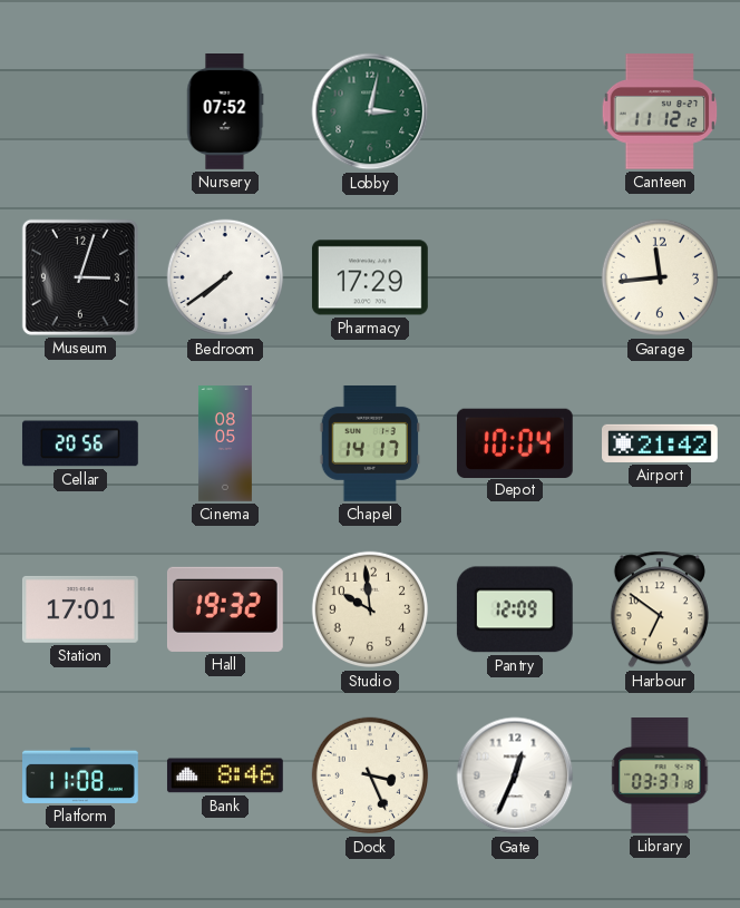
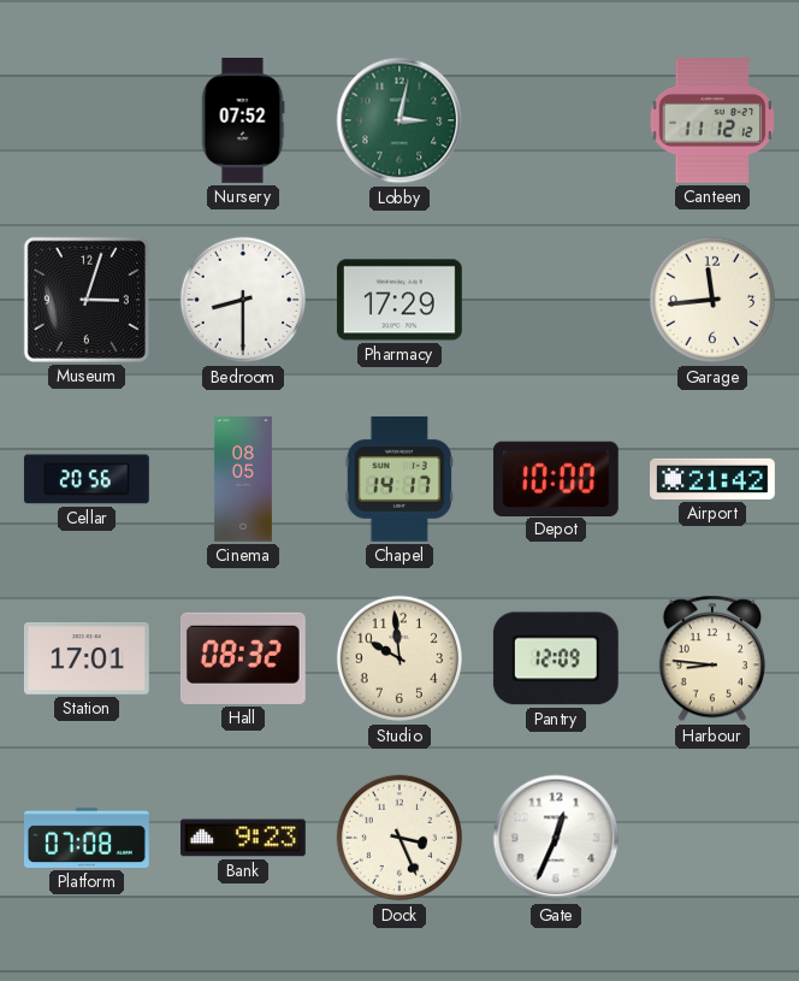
Bedroom: 7:39 -> 8:30
Depot: 10:04 -> 10:00
Hall: 19:32 -> 08:32
Harbour: 6:51 -> 8:46
Platform: 11:08 -> 07:08
Bank: 8:46 -> 9:23
Library: 03:37 -> none
